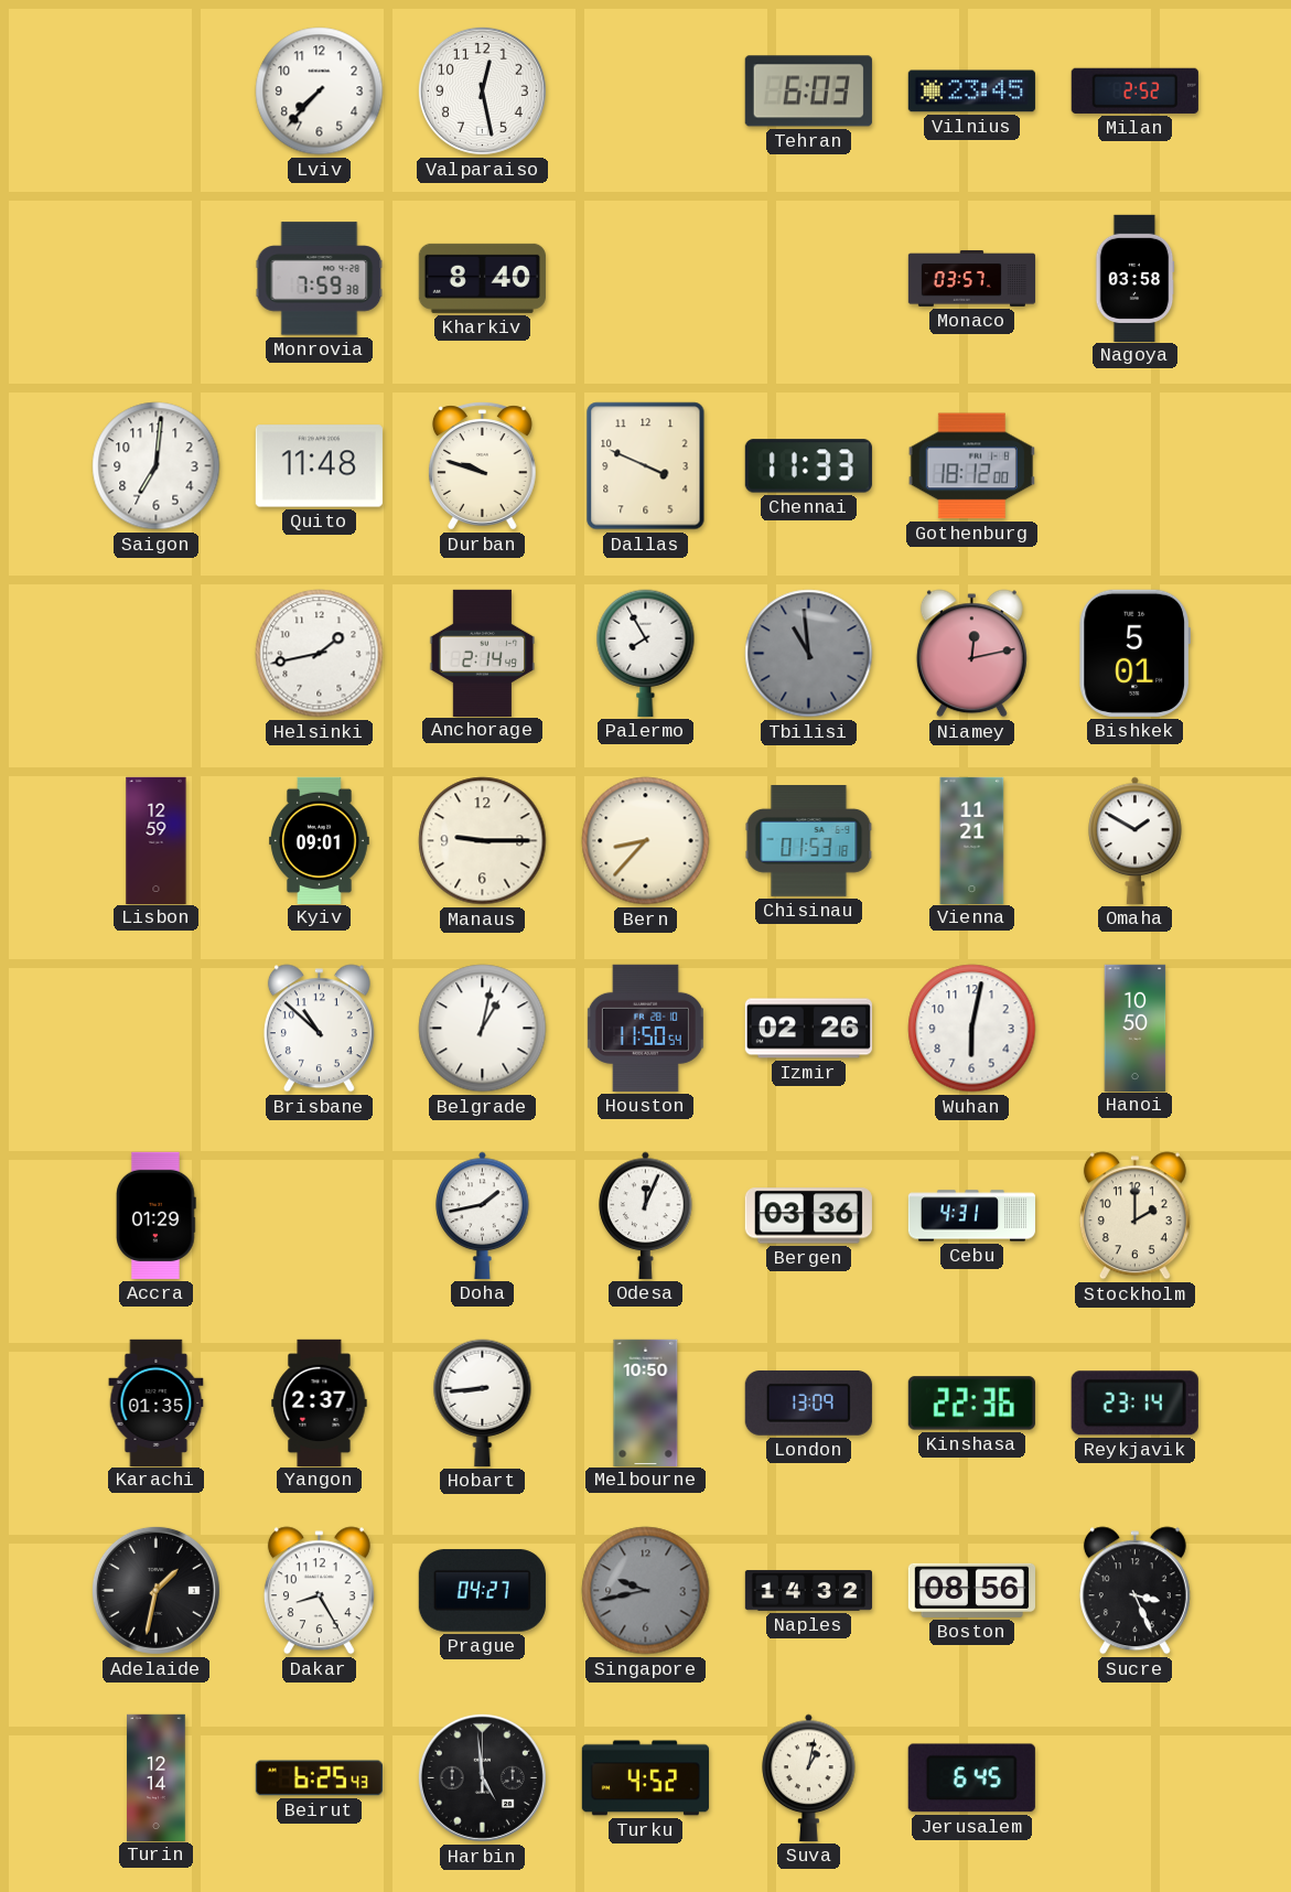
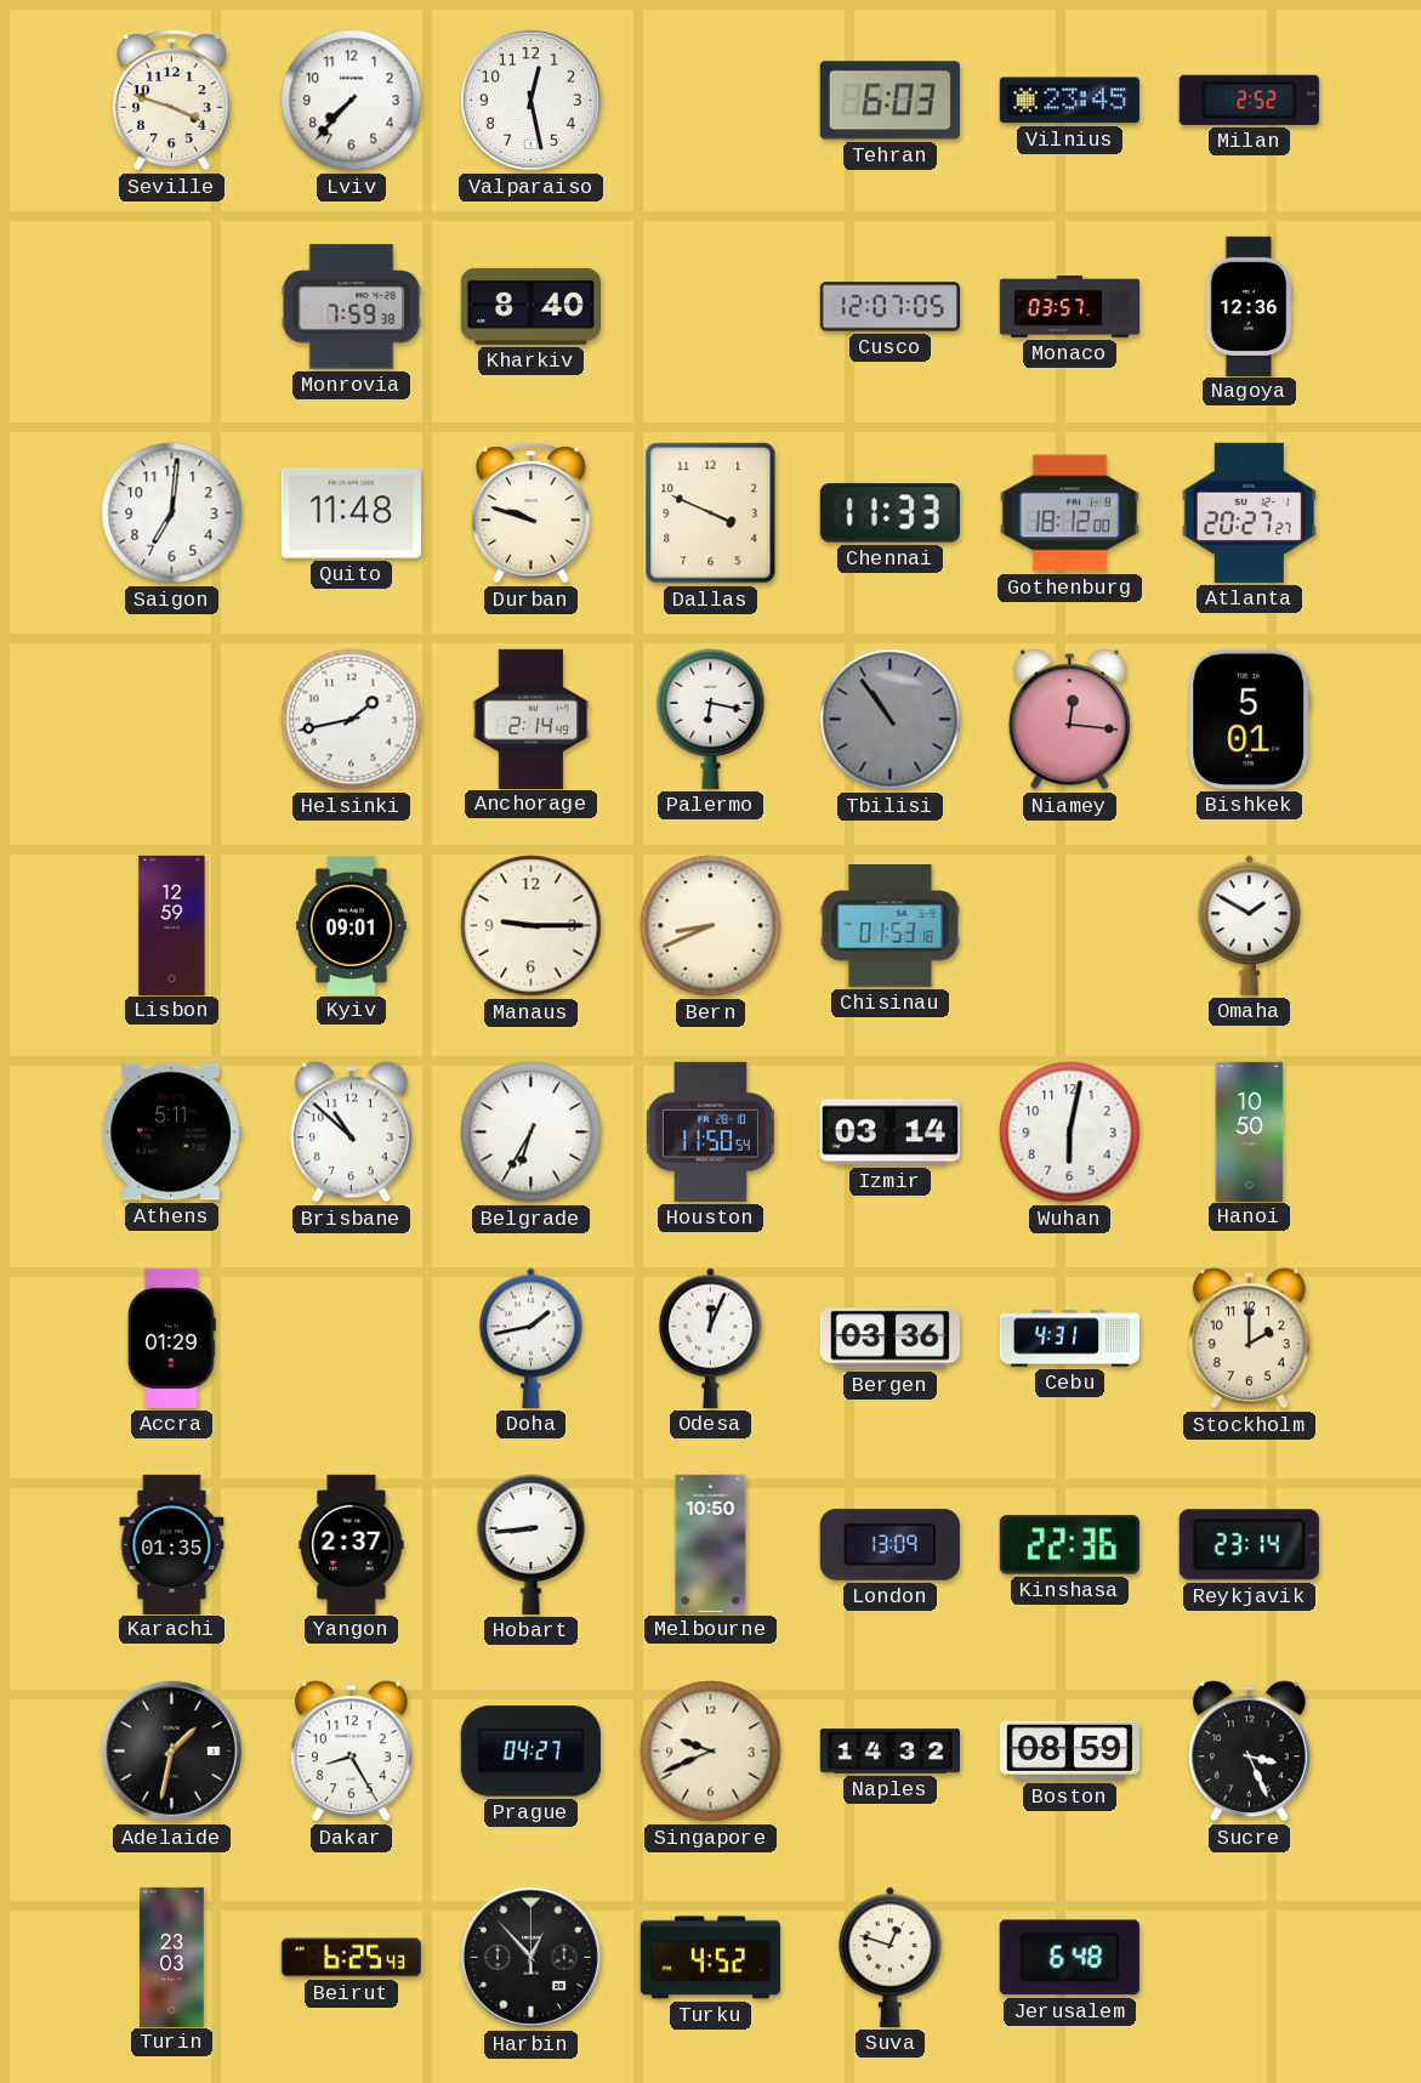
Seville: none -> 3:48
Cusco: none -> 12:07
Nagoya: 03:58 -> 12:36
Atlanta: none -> 20:27
Palermo: 7:55 -> 6:17
Tbilisi: 10:59 -> 10:54
Niamey: 12:13 -> 12:16
Bern: 8:37 -> 8:41
Vienna: 11:21 -> none
Athens: none -> 5:11
Belgrade: 1:02 -> 6:35
Izmir: 02:26 -> 03:14
Singapore: 9:43 -> 9:41
Singapore dial: grey -> cream
Boston: 08:56 -> 08:59
Turin: 12:14 -> 23:03
Harbin: 4:59 -> 12:53
Suva: 1:02 -> 12:48
Jerusalem: 6:45 -> 6:48
